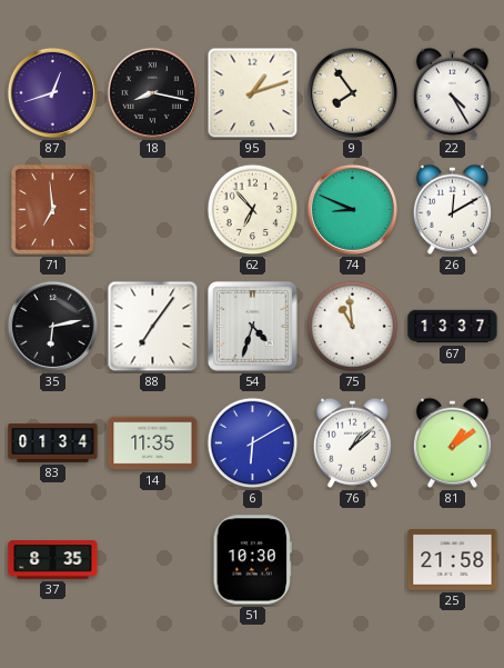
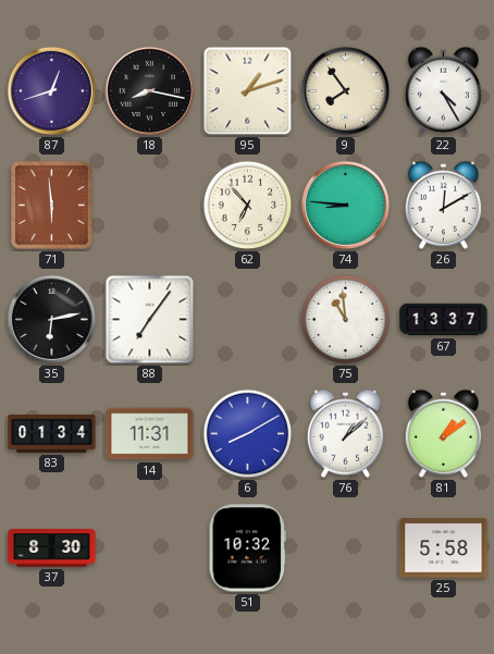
71: 6:59 -> 5:59
74: 8:49 -> 8:46
54: 4:33 -> none
14: 11:35 -> 11:31
6: 6:10 -> 8:10
37: 8:35 -> 8:30
51: 10:30 -> 10:32
25: 21:58 -> 5:58
